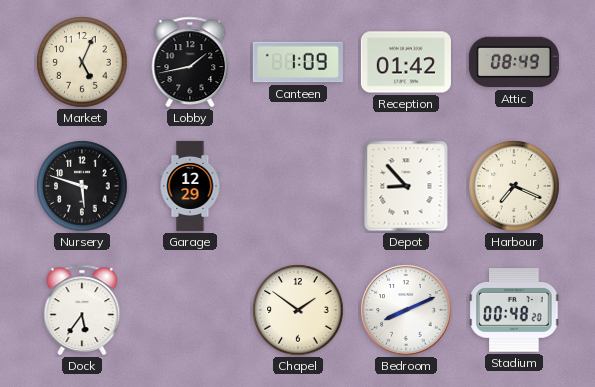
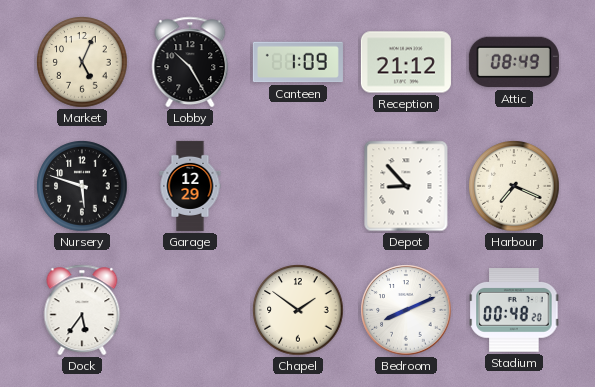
Lobby: 1:43 -> 10:25
Reception: 01:42 -> 21:12
